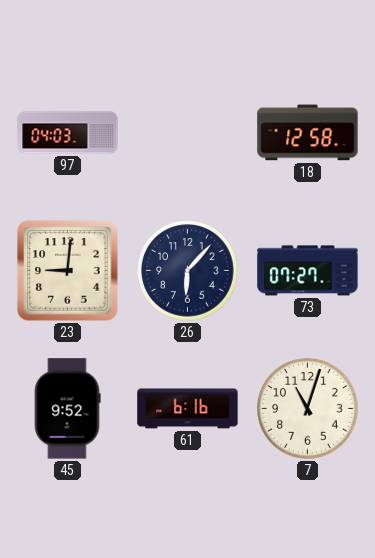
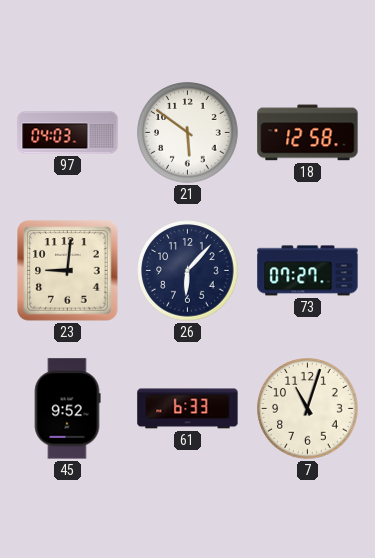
21: none -> 5:51
61: 6:16 -> 6:33
